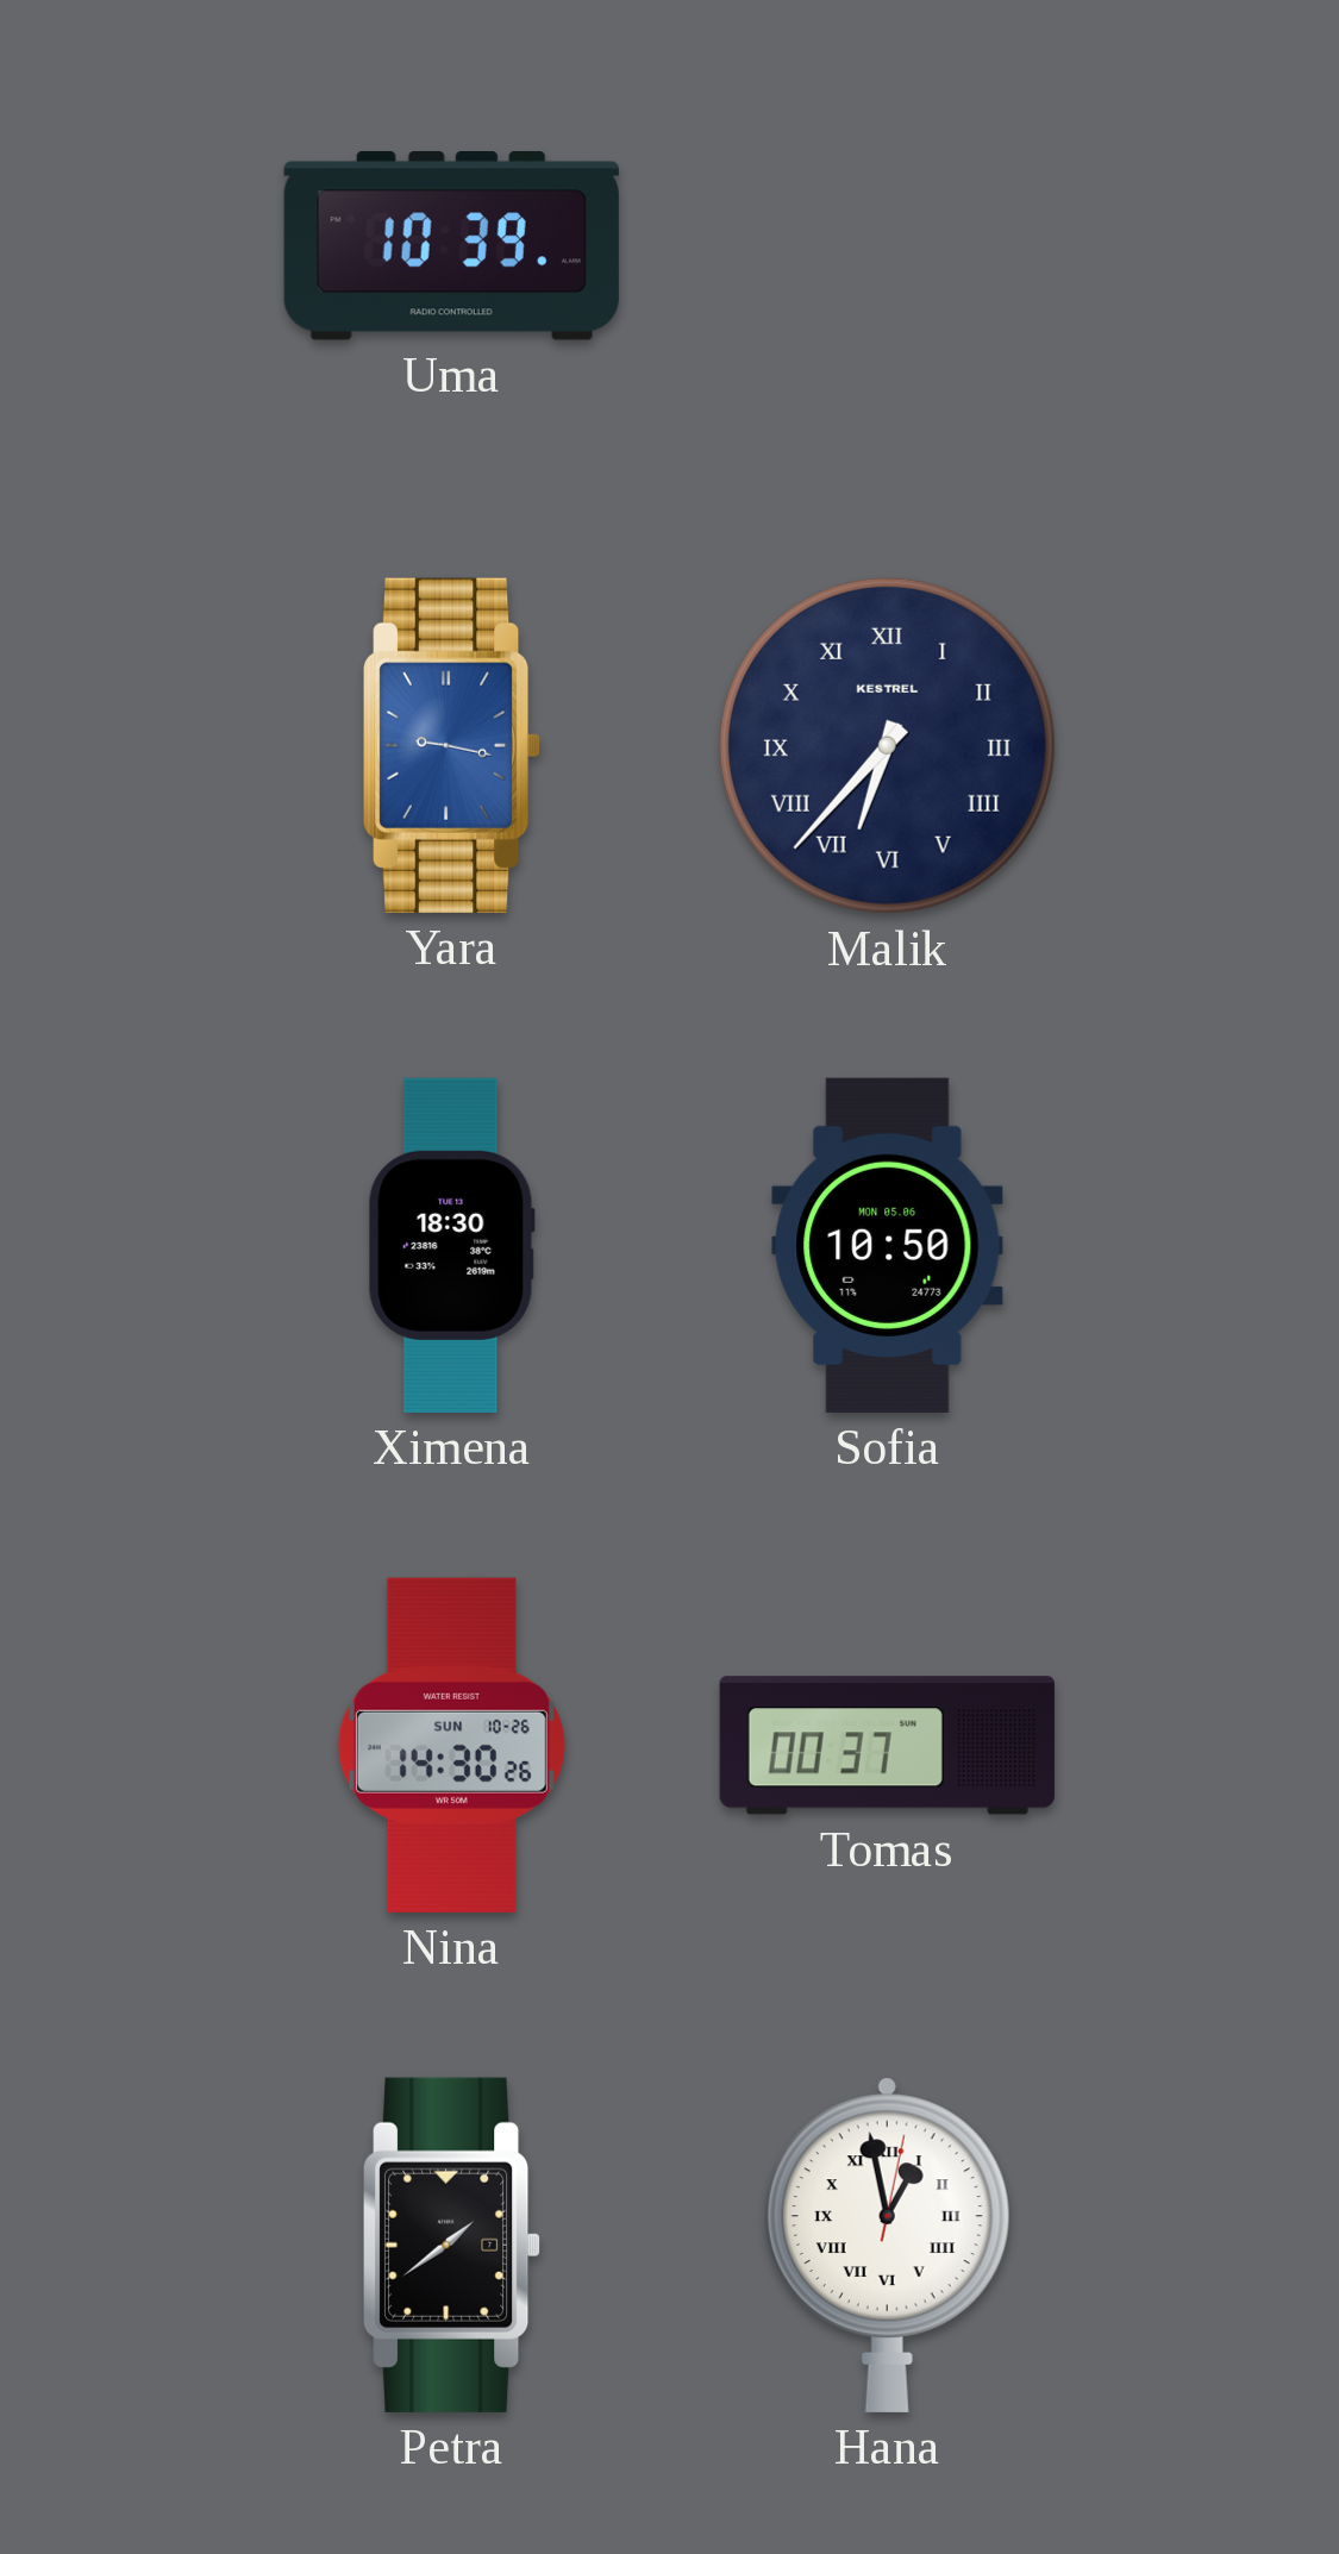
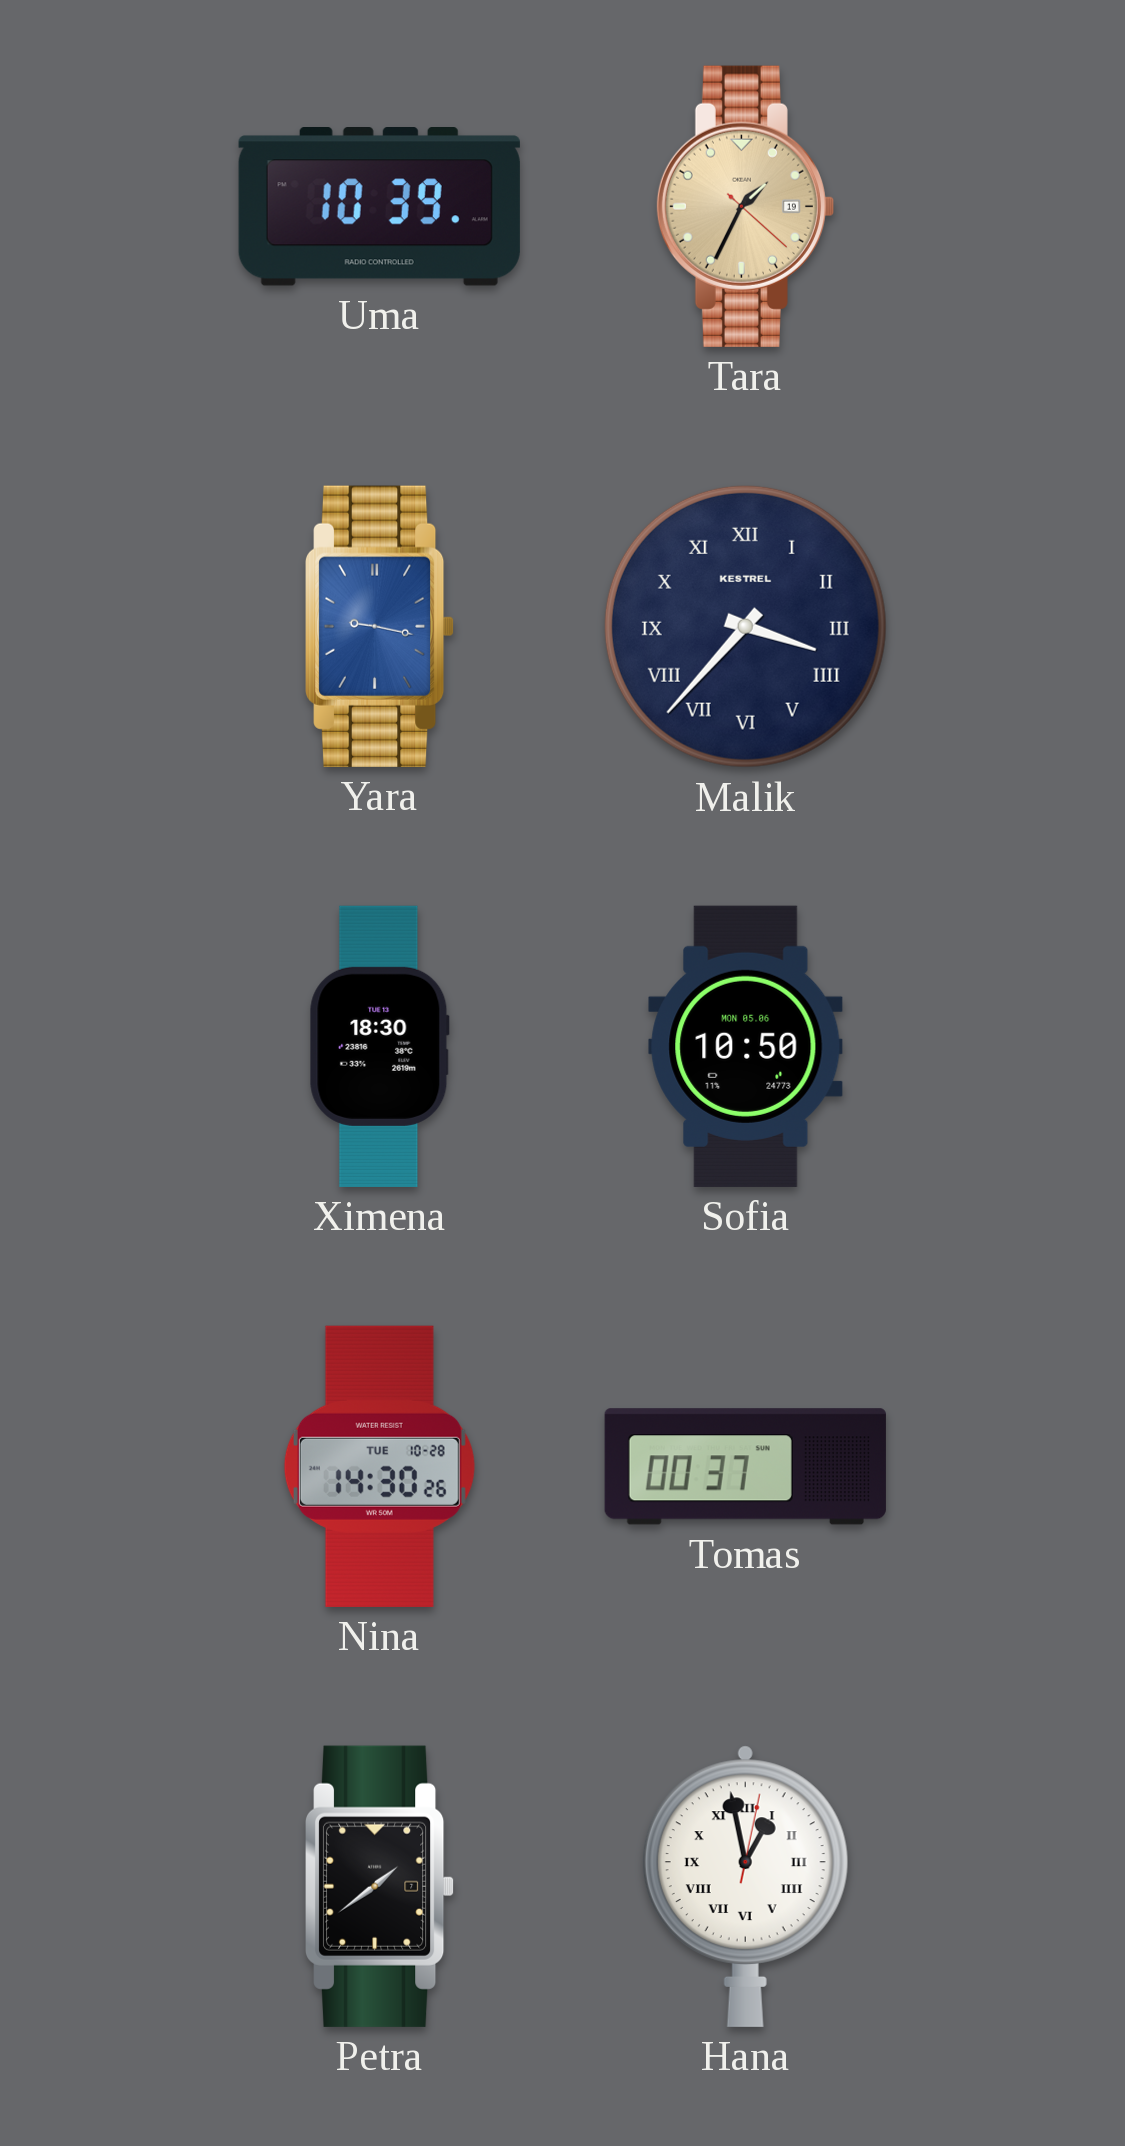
Tara: none -> 1:34
Malik: 6:37 -> 3:37
Nina date: SUN 10-26 -> TUE 10-28
